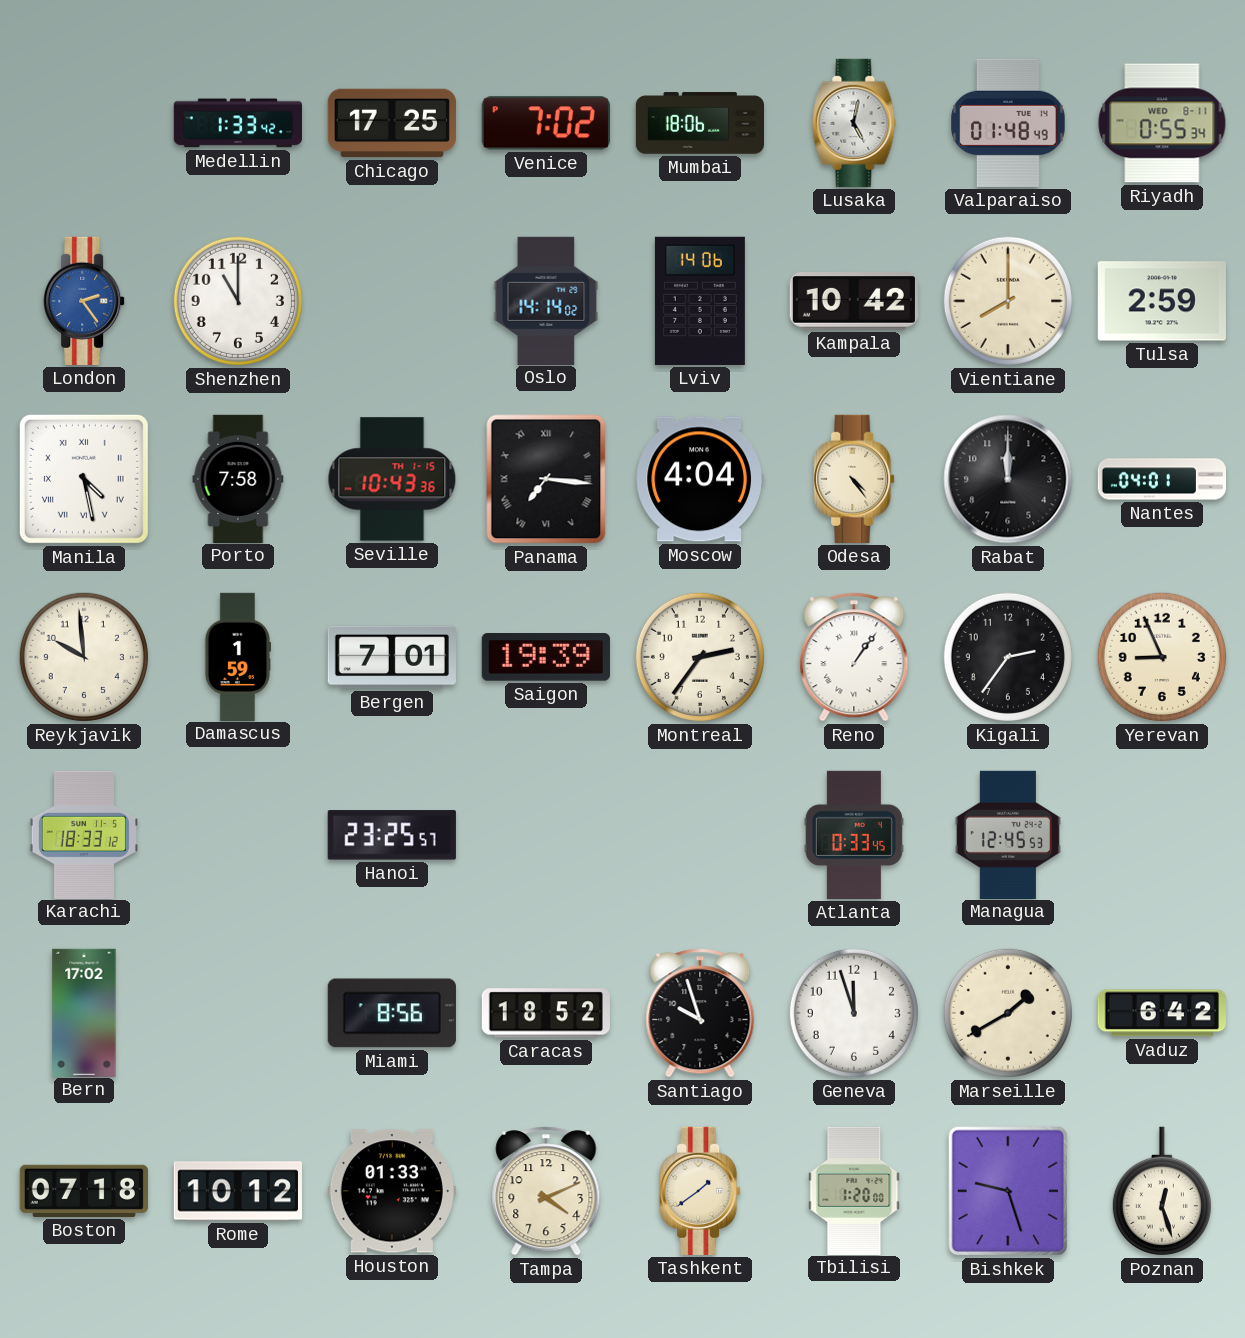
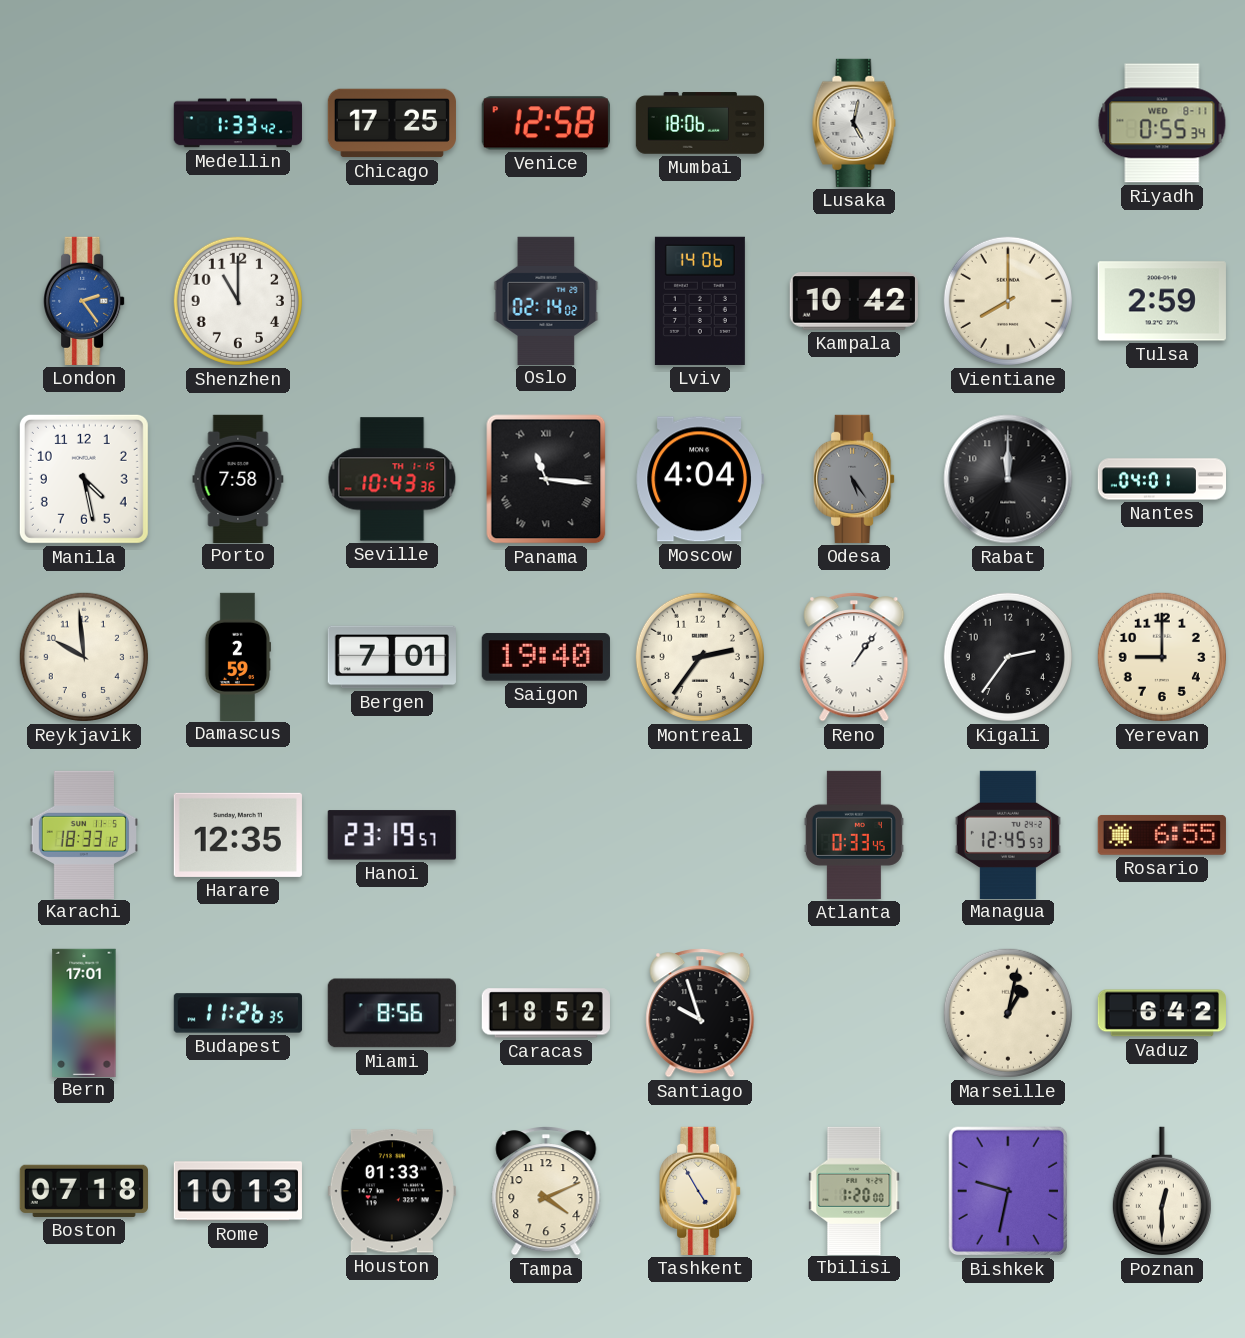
Venice: 7:02 -> 12:58
Valparaiso: 01:48 -> none
Oslo: 14:14 -> 02:14
Manila numerals: Roman -> Arabic
Panama: 7:16 -> 11:16
Odesa: 4:24 -> 5:24
Odesa dial: cream -> grey
Damascus: 1:59 -> 2:59
Saigon: 19:39 -> 19:40
Yerevan: 8:56 -> 9:00
Harare: none -> 12:35
Hanoi: 23:25 -> 23:19
Rosario: none -> 6:55
Bern: 17:02 -> 17:01
Budapest: none -> 11:26
Geneva: 11:57 -> none
Marseille: 1:40 -> 1:02
Rome: 10:12 -> 10:13
Tashkent: 1:39 -> 4:55
Bishkek: 9:27 -> 9:32
Poznan: 12:27 -> 12:30
